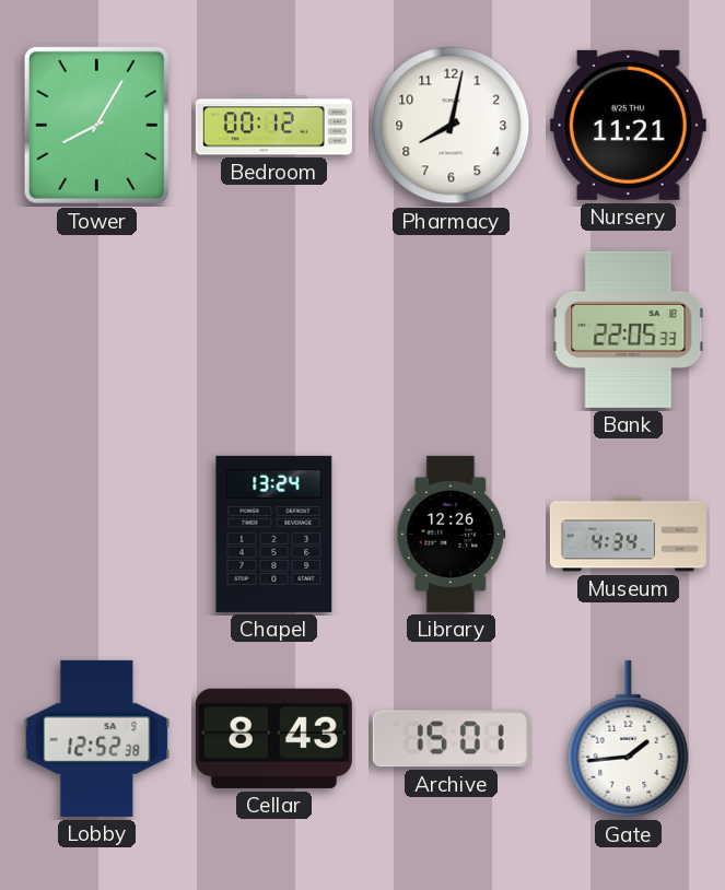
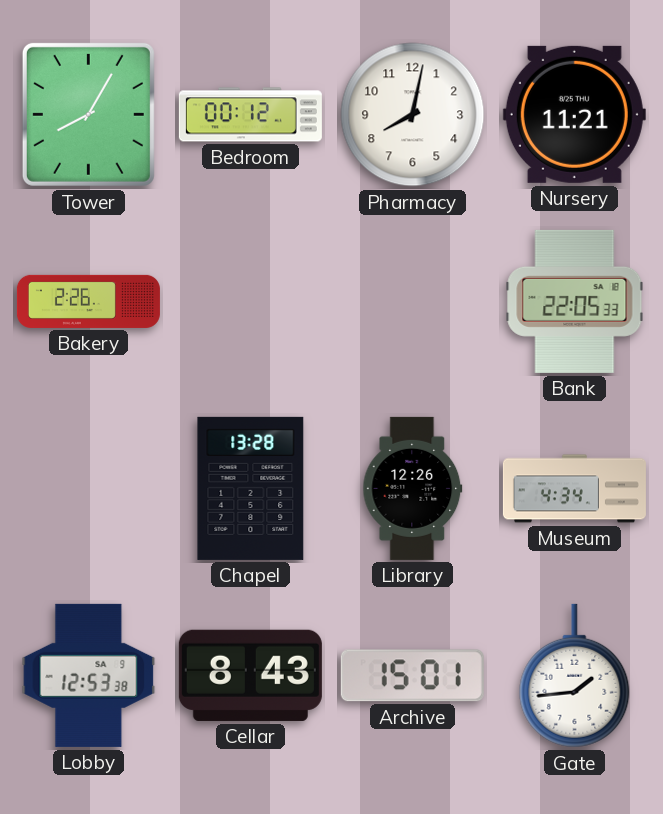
Bakery: none -> 2:26
Chapel: 13:24 -> 13:28
Lobby: 12:52 -> 12:53
